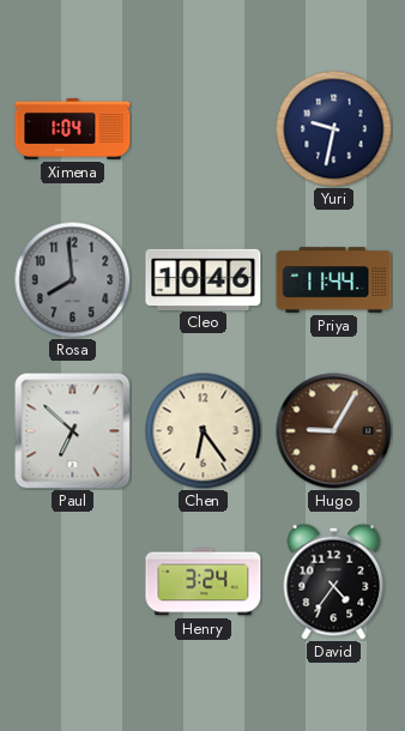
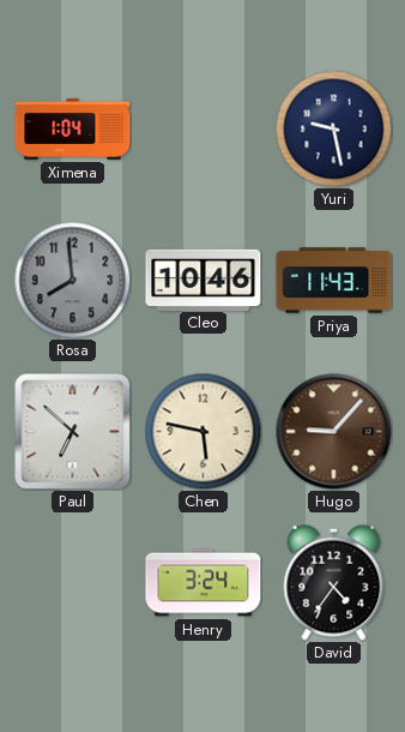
Yuri: 9:32 -> 9:28
Priya: 11:44 -> 11:43
Chen: 6:24 -> 5:47
Hugo: 9:05 -> 9:07
